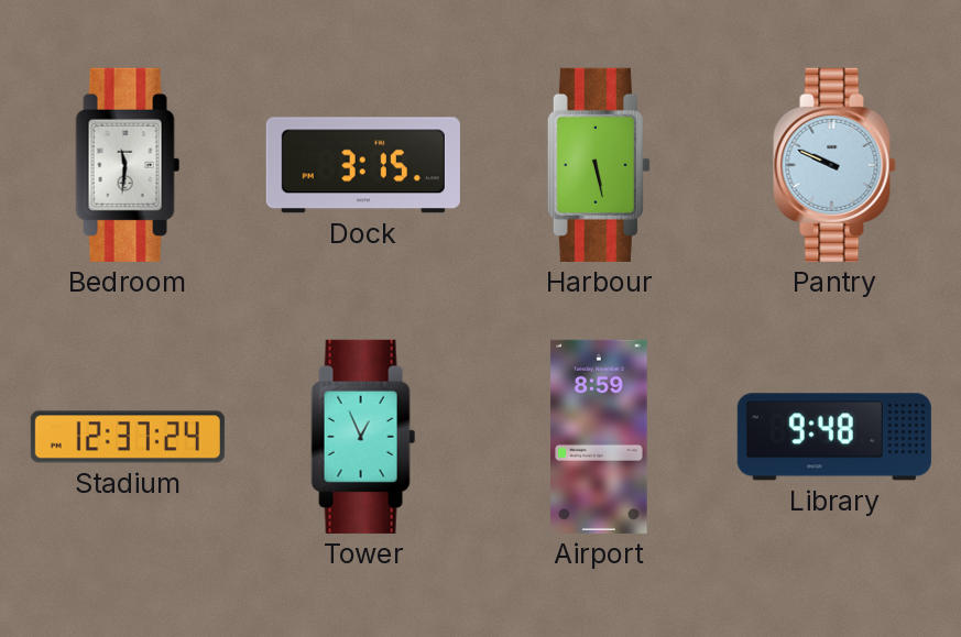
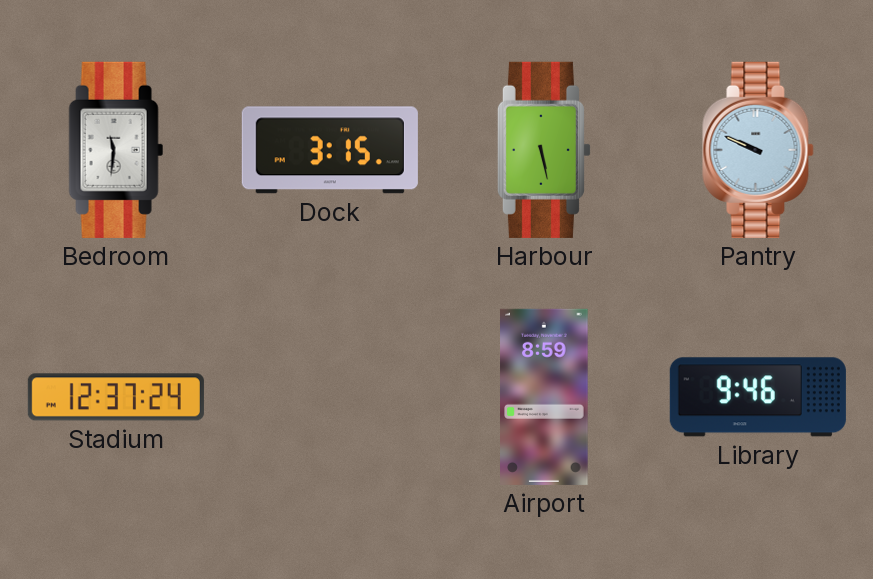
Tower: 12:56 -> none
Library: 9:48 -> 9:46
